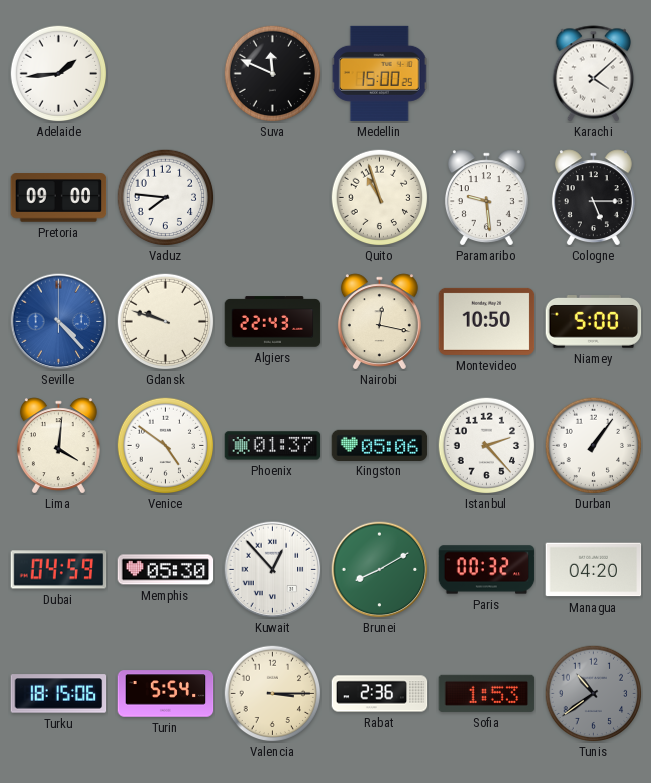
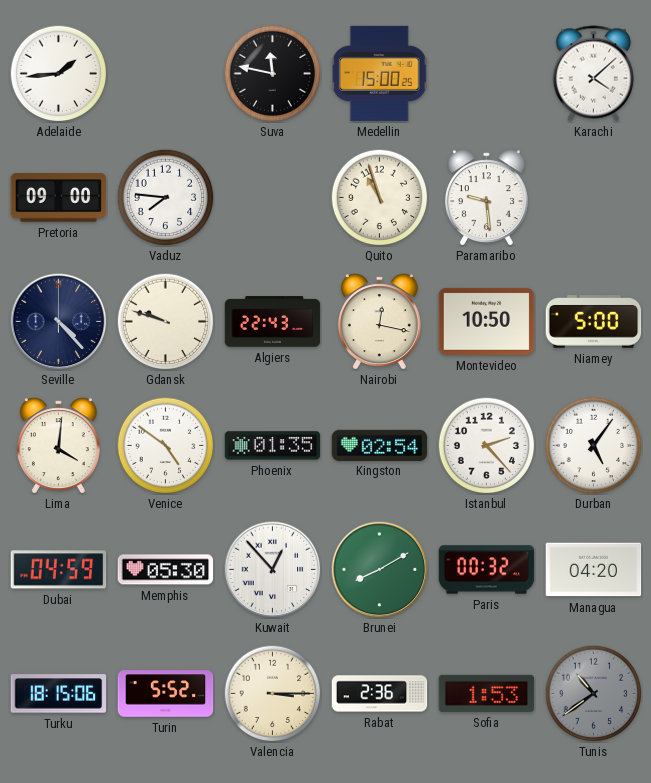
Suva: 11:49 -> 11:47
Cologne: 5:15 -> none
Seville dial: blue -> navy
Phoenix: 01:37 -> 01:35
Kingston: 05:06 -> 02:54
Durban: 1:06 -> 5:06
Turin: 5:54 -> 5:52
